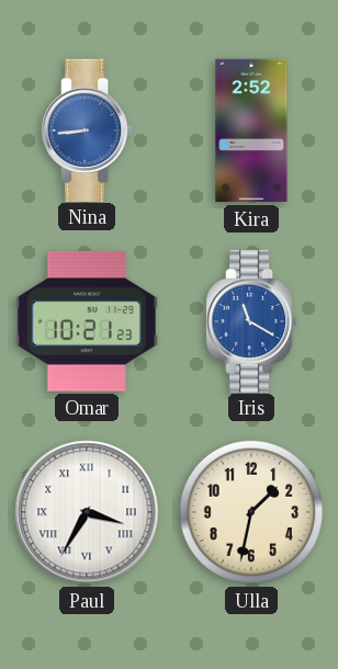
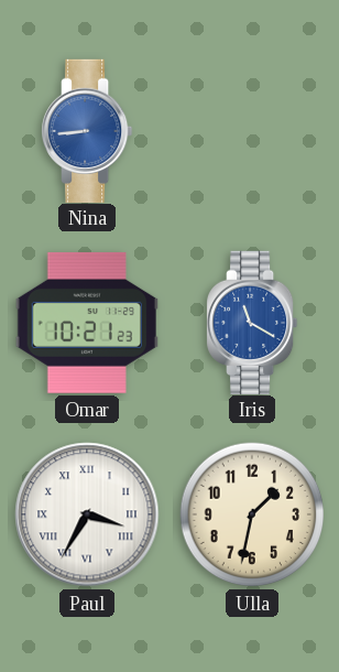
Kira: 2:52 -> none
